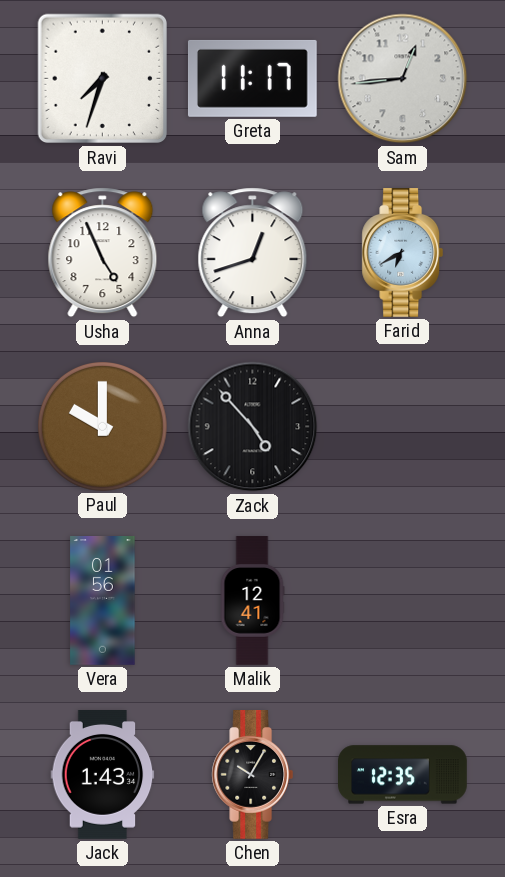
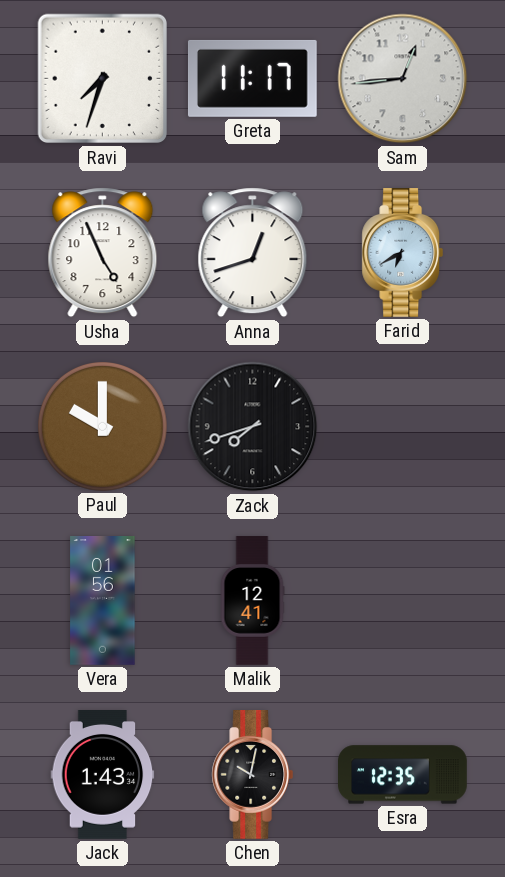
Zack: 4:53 -> 7:42
Chen: 10:05 -> 10:02
